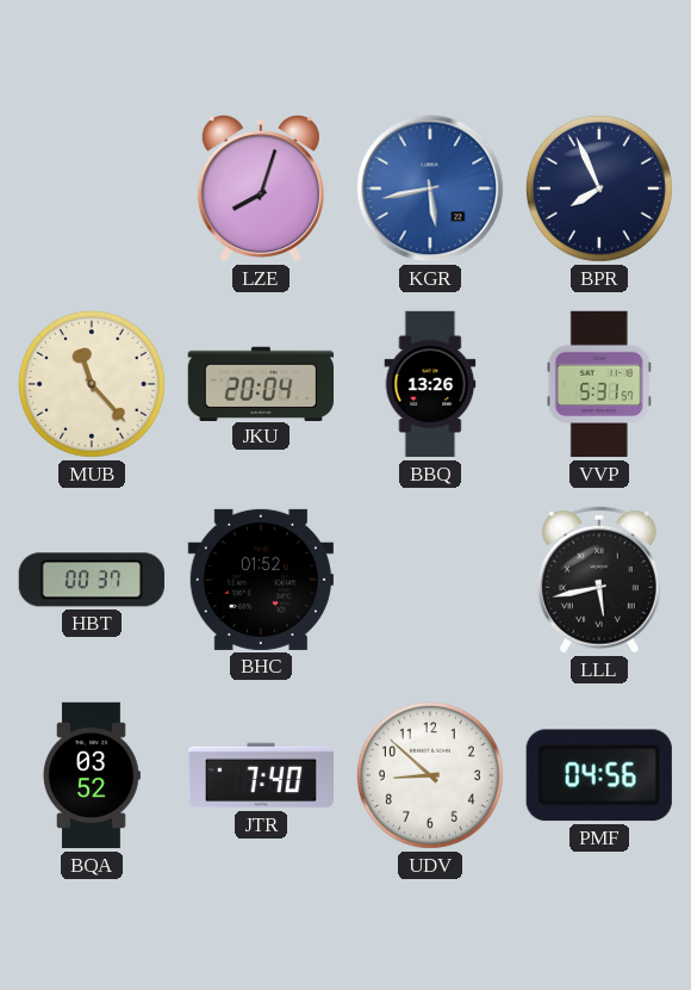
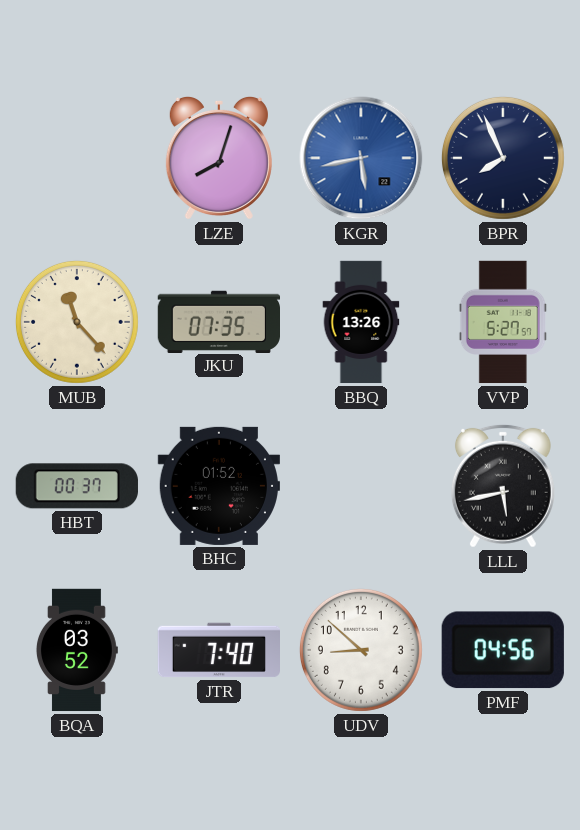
JKU: 20:04 -> 07:35
VVP: 5:31 -> 5:27
